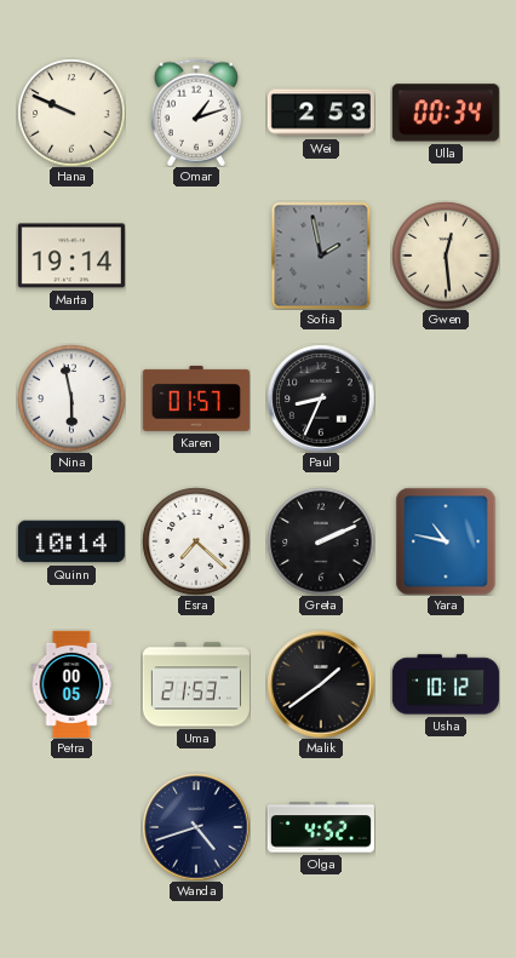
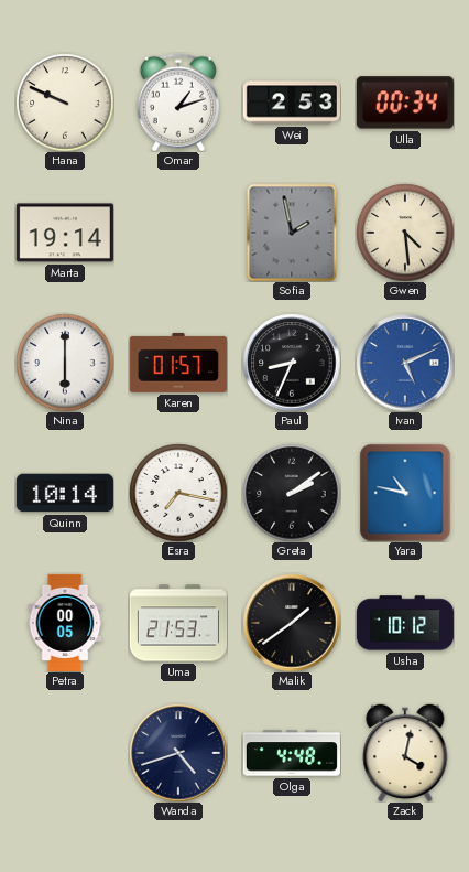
Gwen: 12:29 -> 4:29
Nina: 5:58 -> 6:00
Ivan: none -> 5:11
Esra: 7:22 -> 7:17
Greta: 2:11 -> 2:09
Olga: 4:52 -> 4:48
Zack: none -> 4:02
